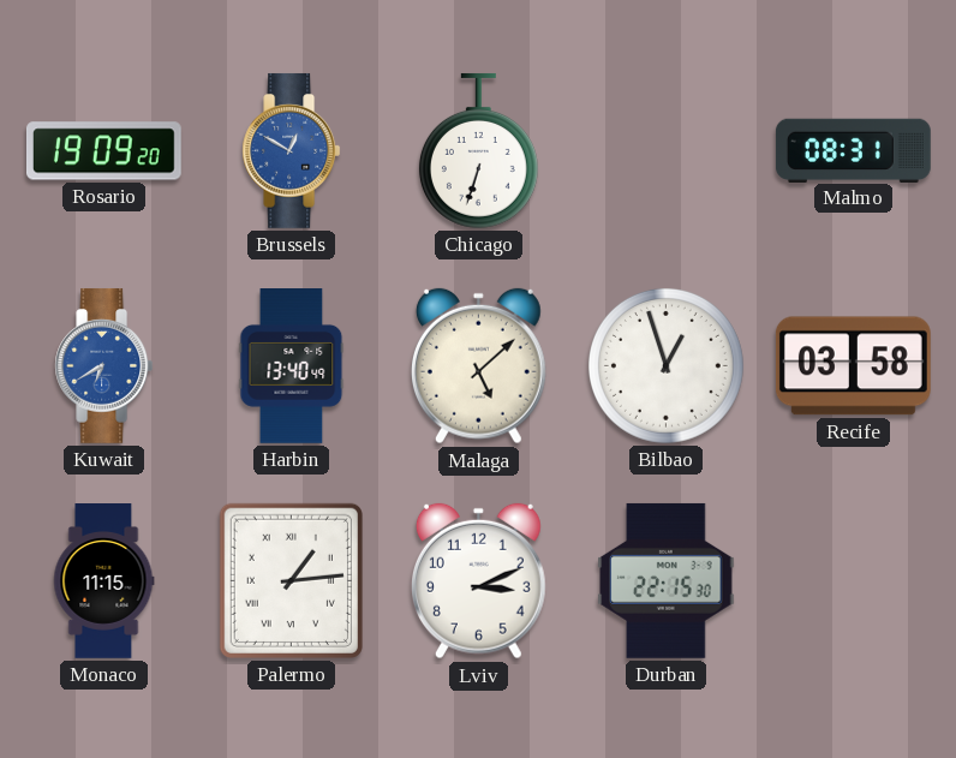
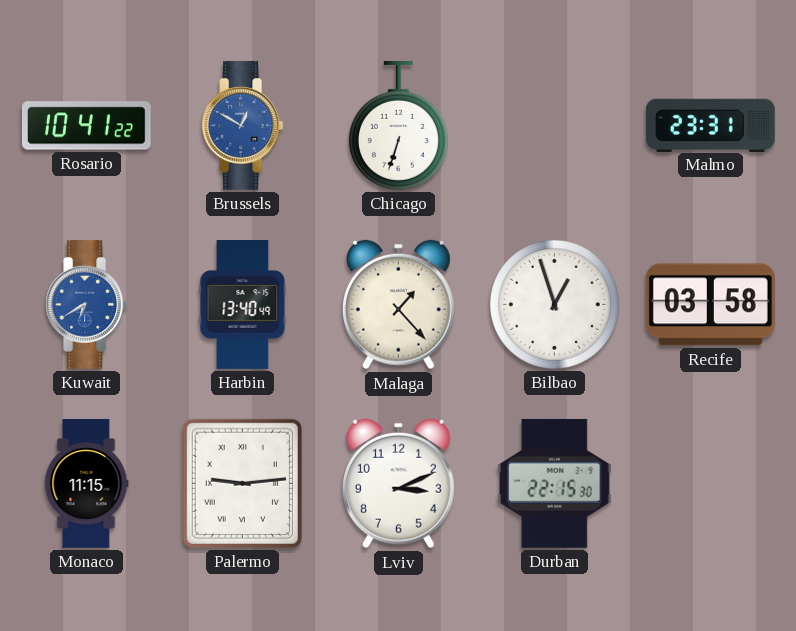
Rosario: 19:09 -> 10:41
Malmo: 08:31 -> 23:31
Malaga: 5:08 -> 1:23
Palermo: 1:14 -> 9:14
